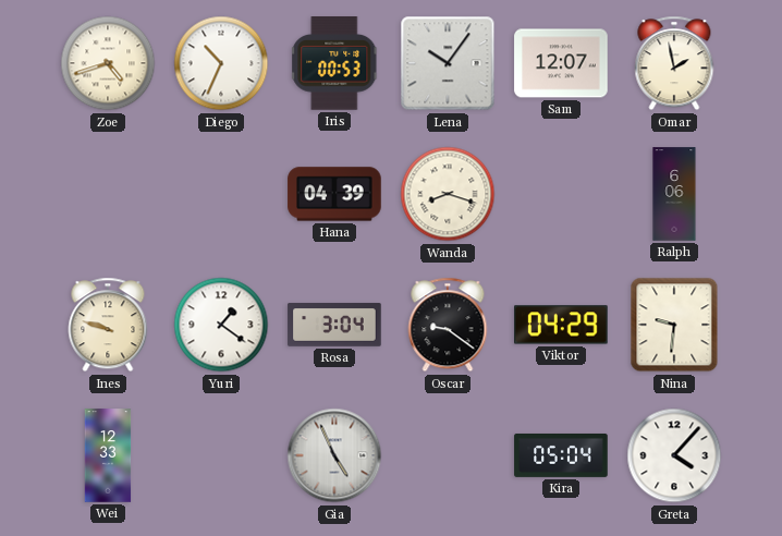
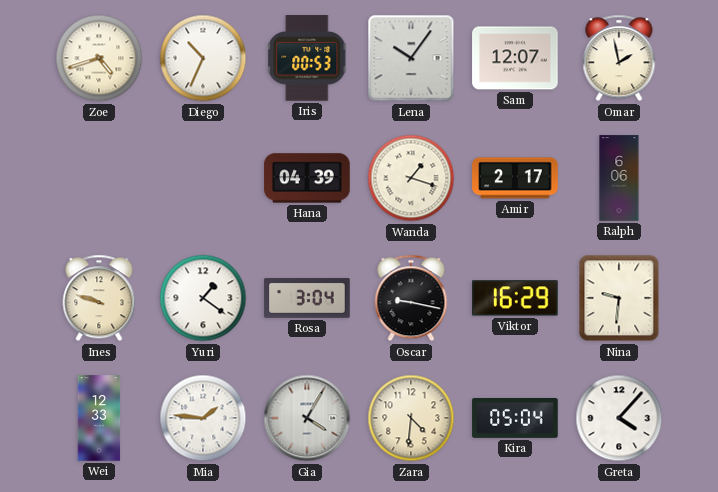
Wanda: 8:18 -> 1:18
Amir: none -> 2:17
Oscar: 9:21 -> 9:17
Viktor: 04:29 -> 16:29
Mia: none -> 1:46
Gia: 4:56 -> 4:05
Zara: none -> 4:31
